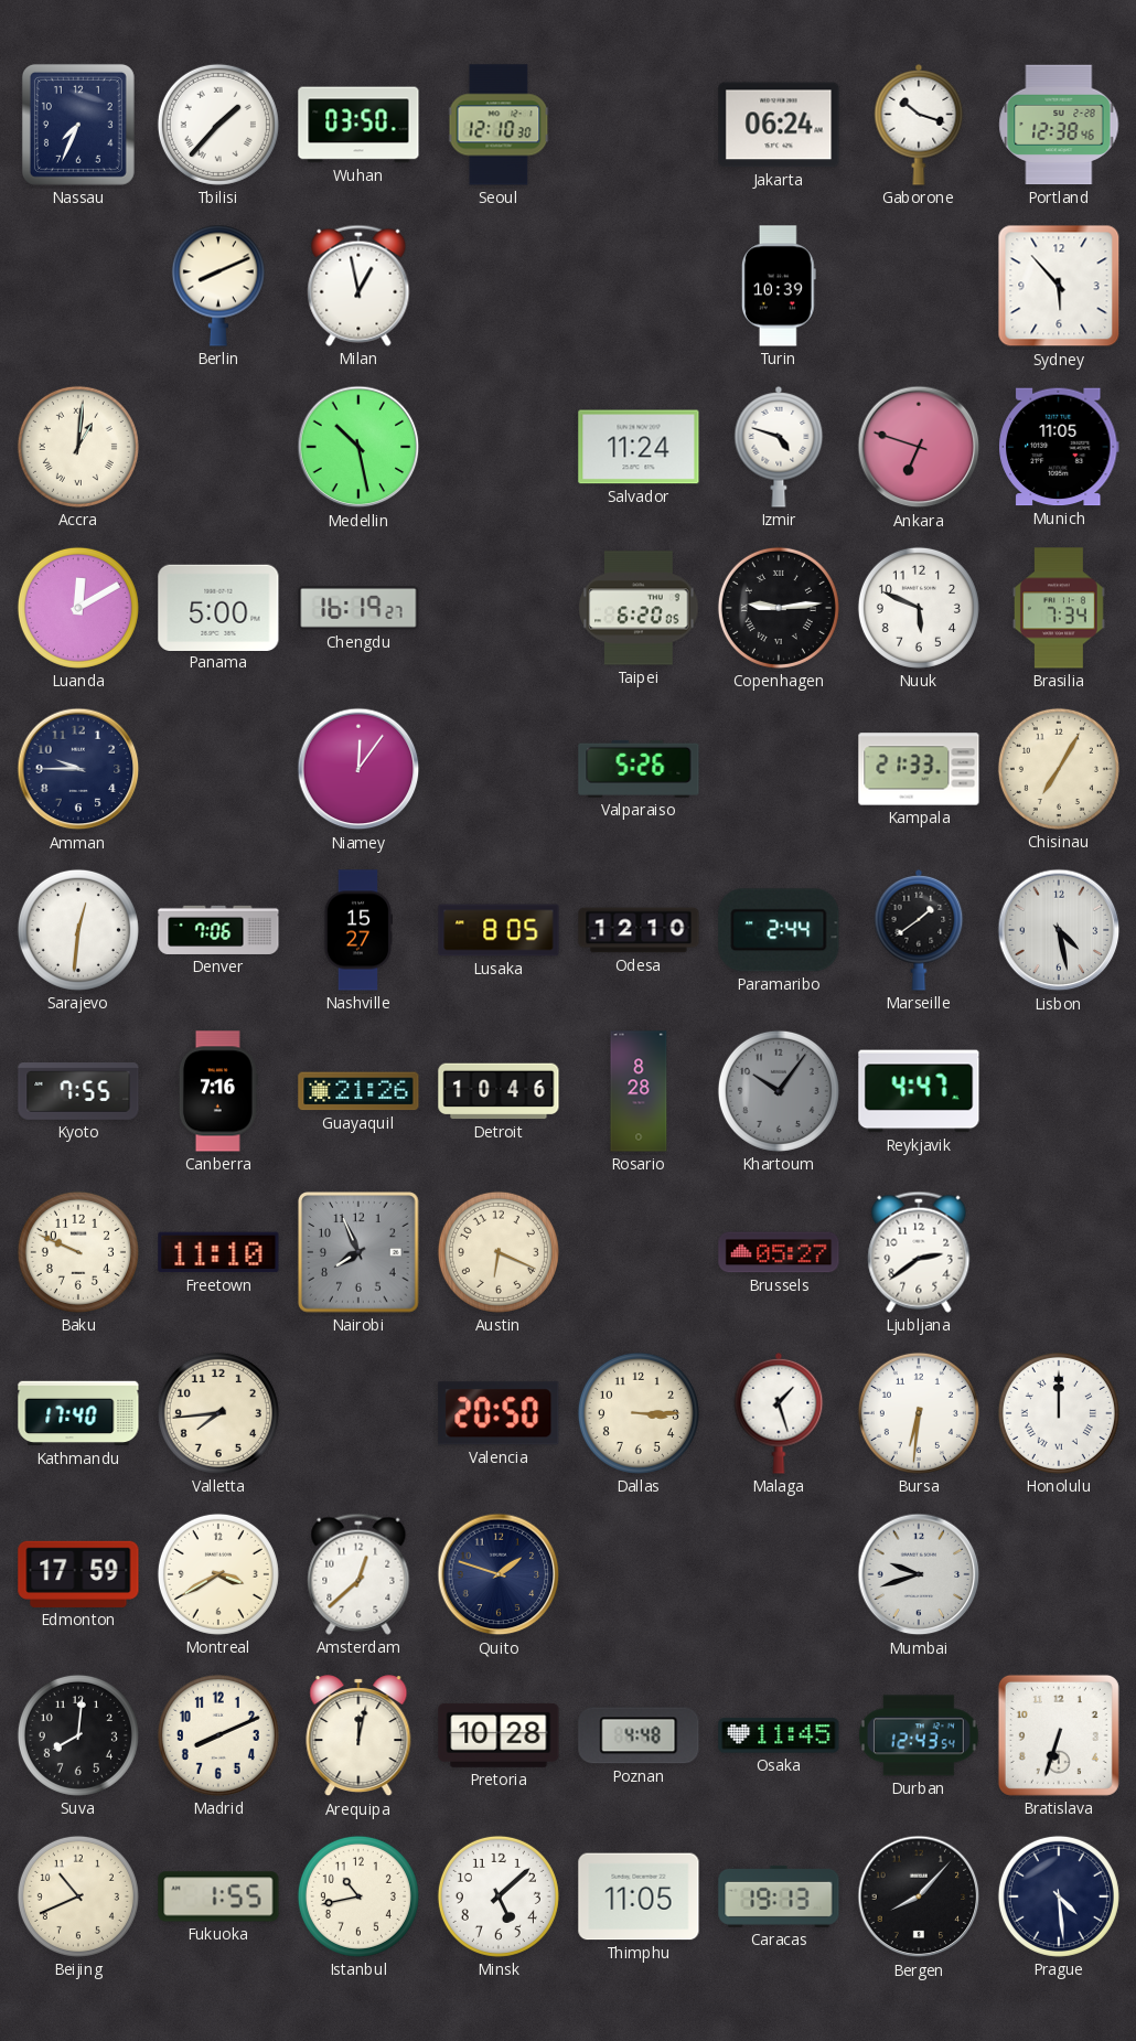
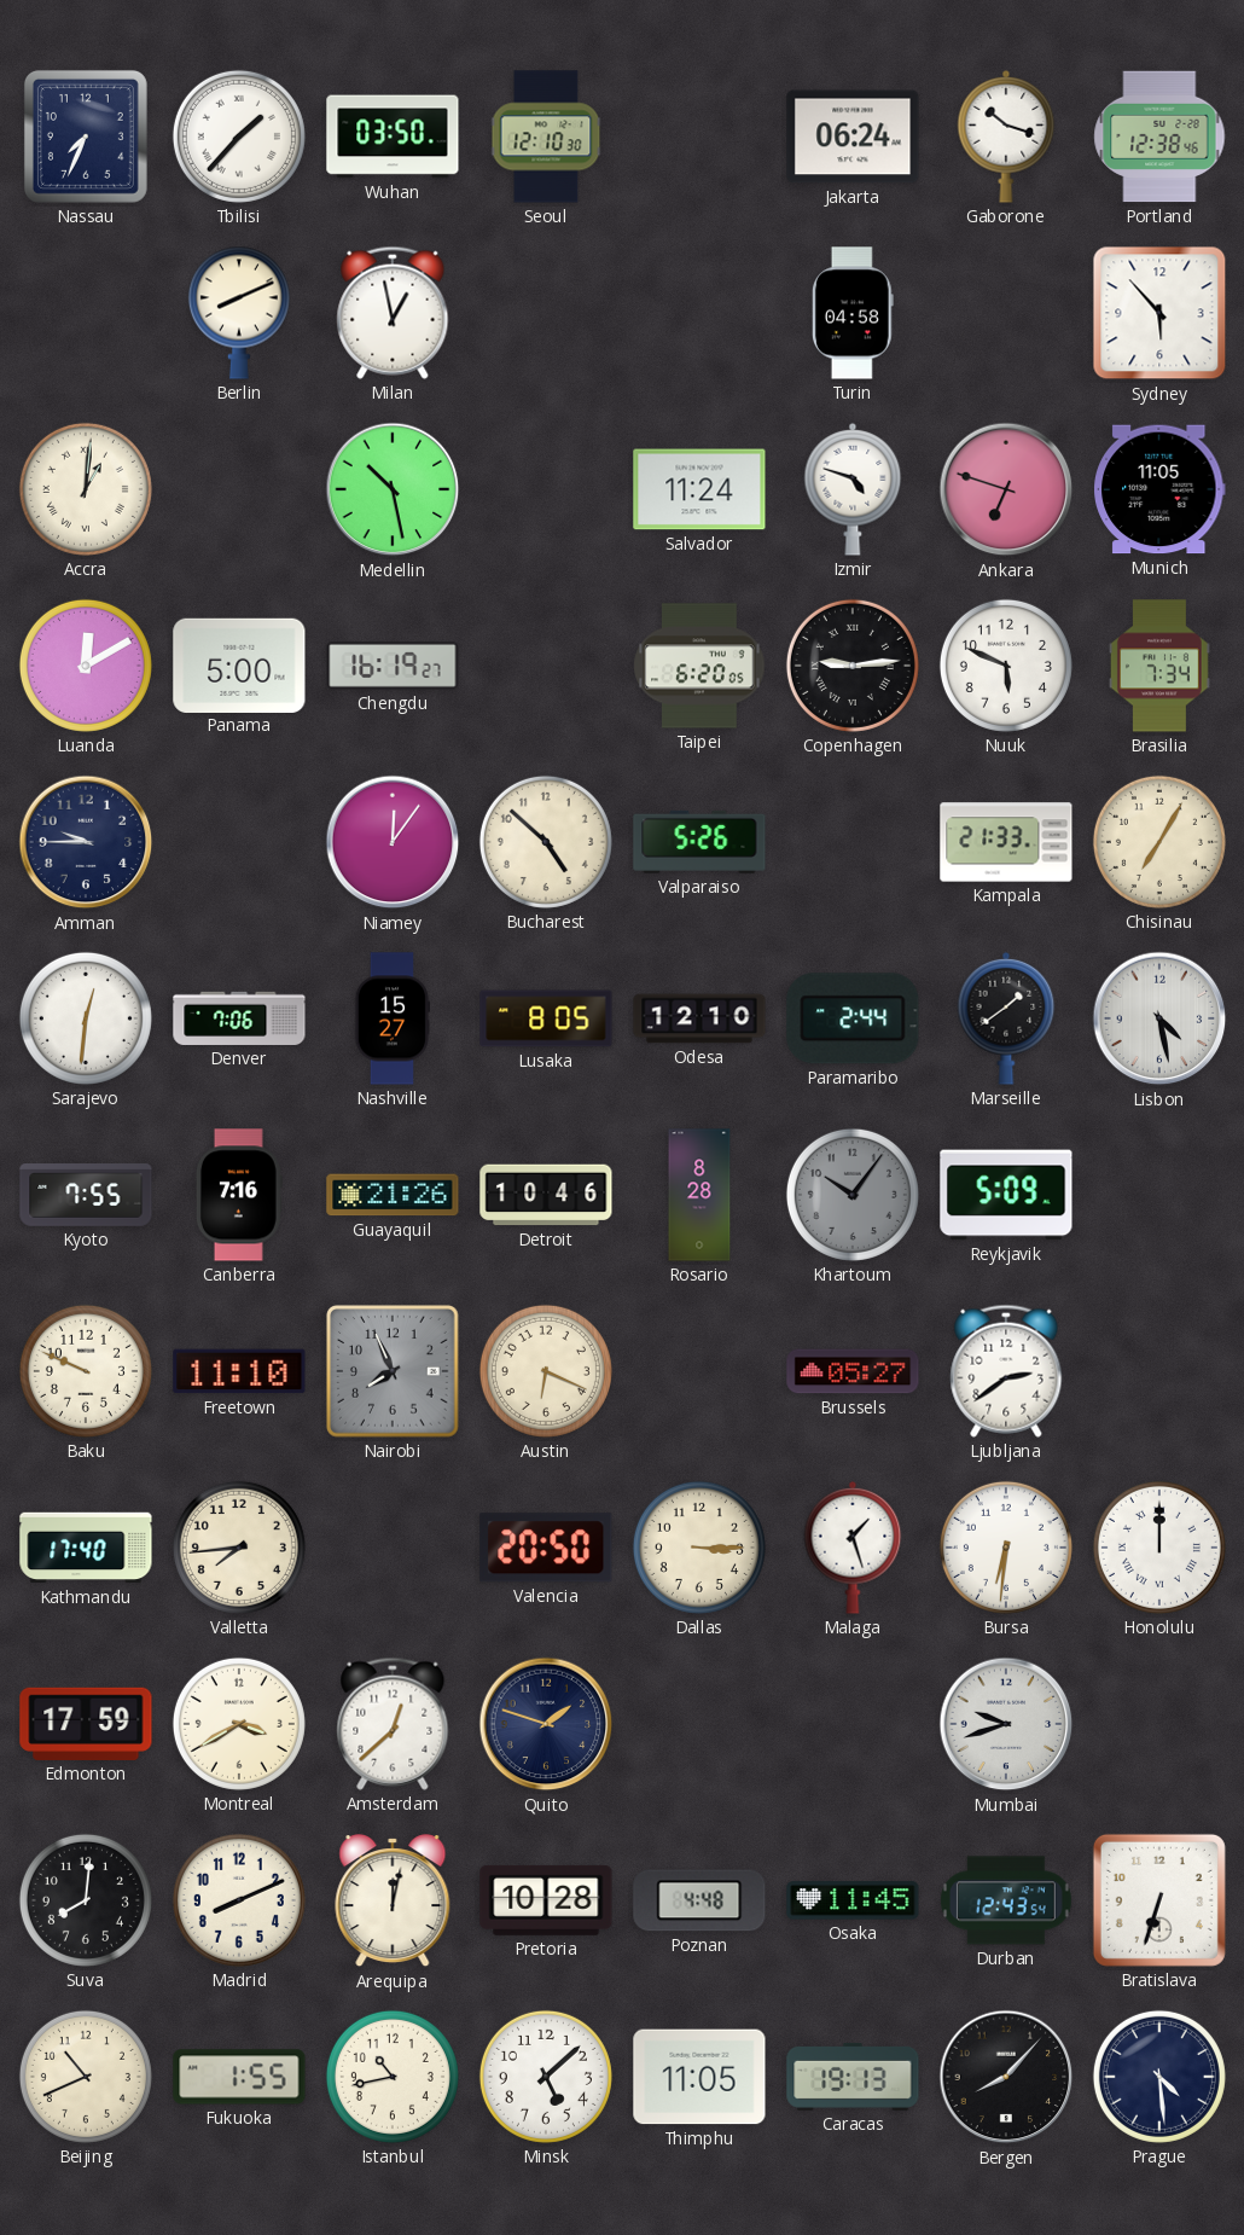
Turin: 10:39 -> 04:58
Bucharest: none -> 4:52
Reykjavik: 4:47 -> 5:09
